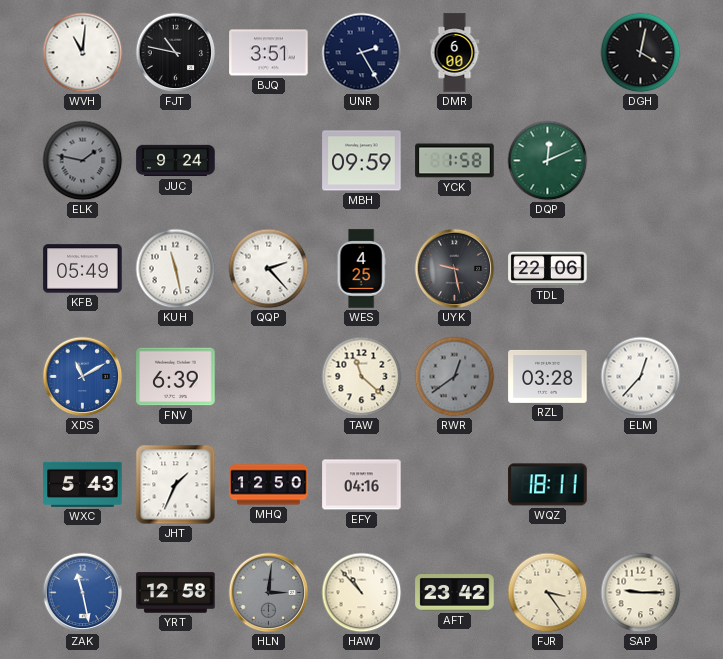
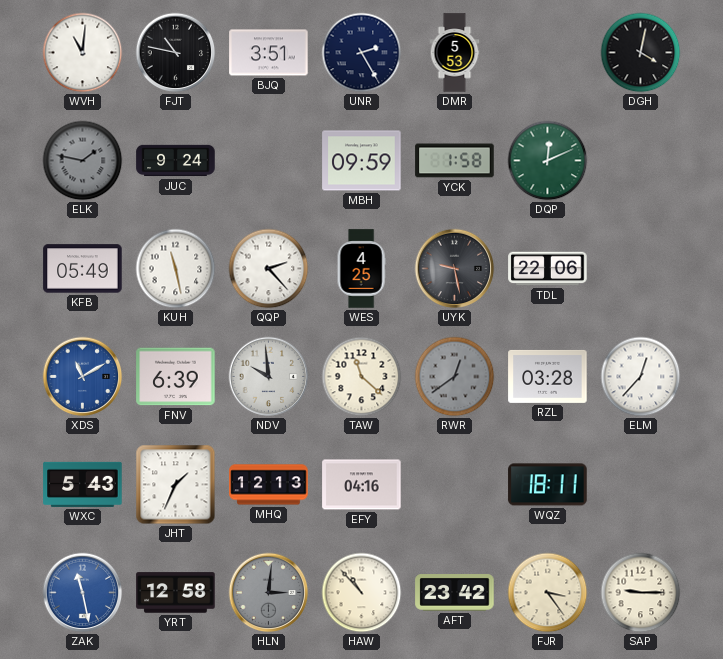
DMR: 6:00 -> 5:53
NDV: none -> 9:59
MHQ: 12:50 -> 12:13
